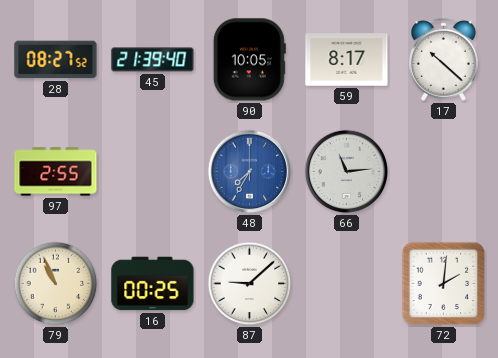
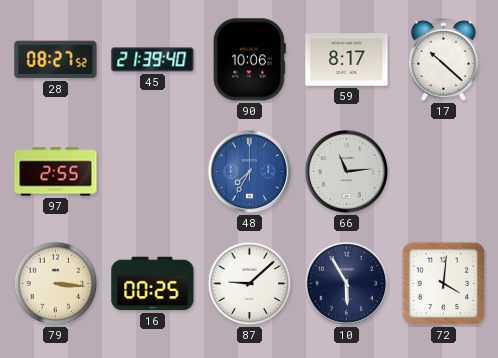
90: 10:05 -> 10:06
79: 10:56 -> 3:16
10: none -> 5:55
72: 2:01 -> 4:01
